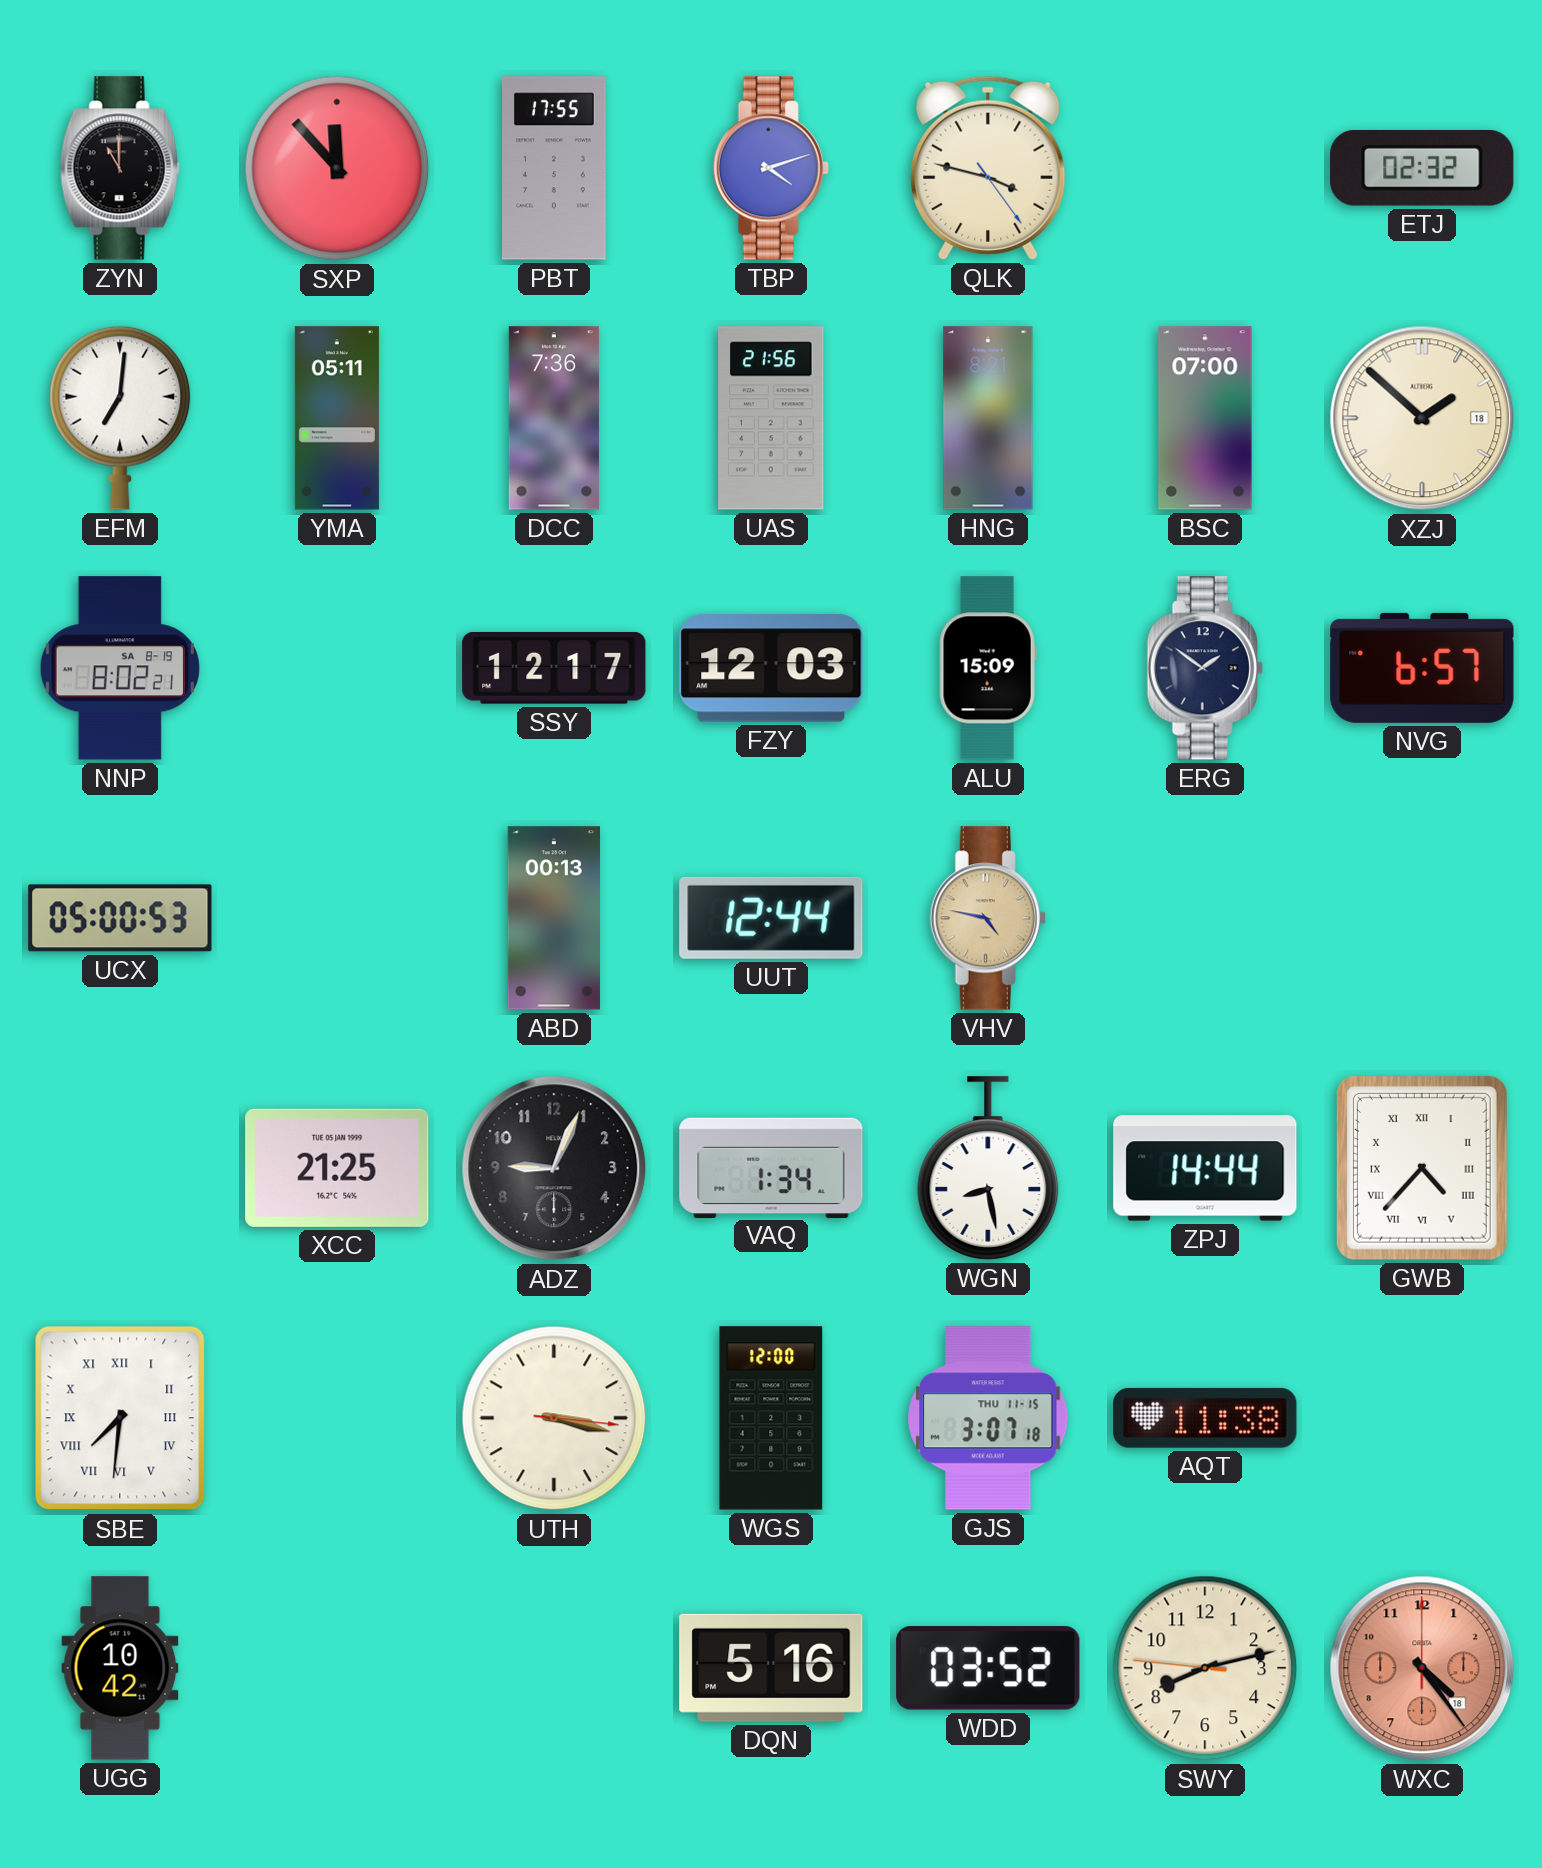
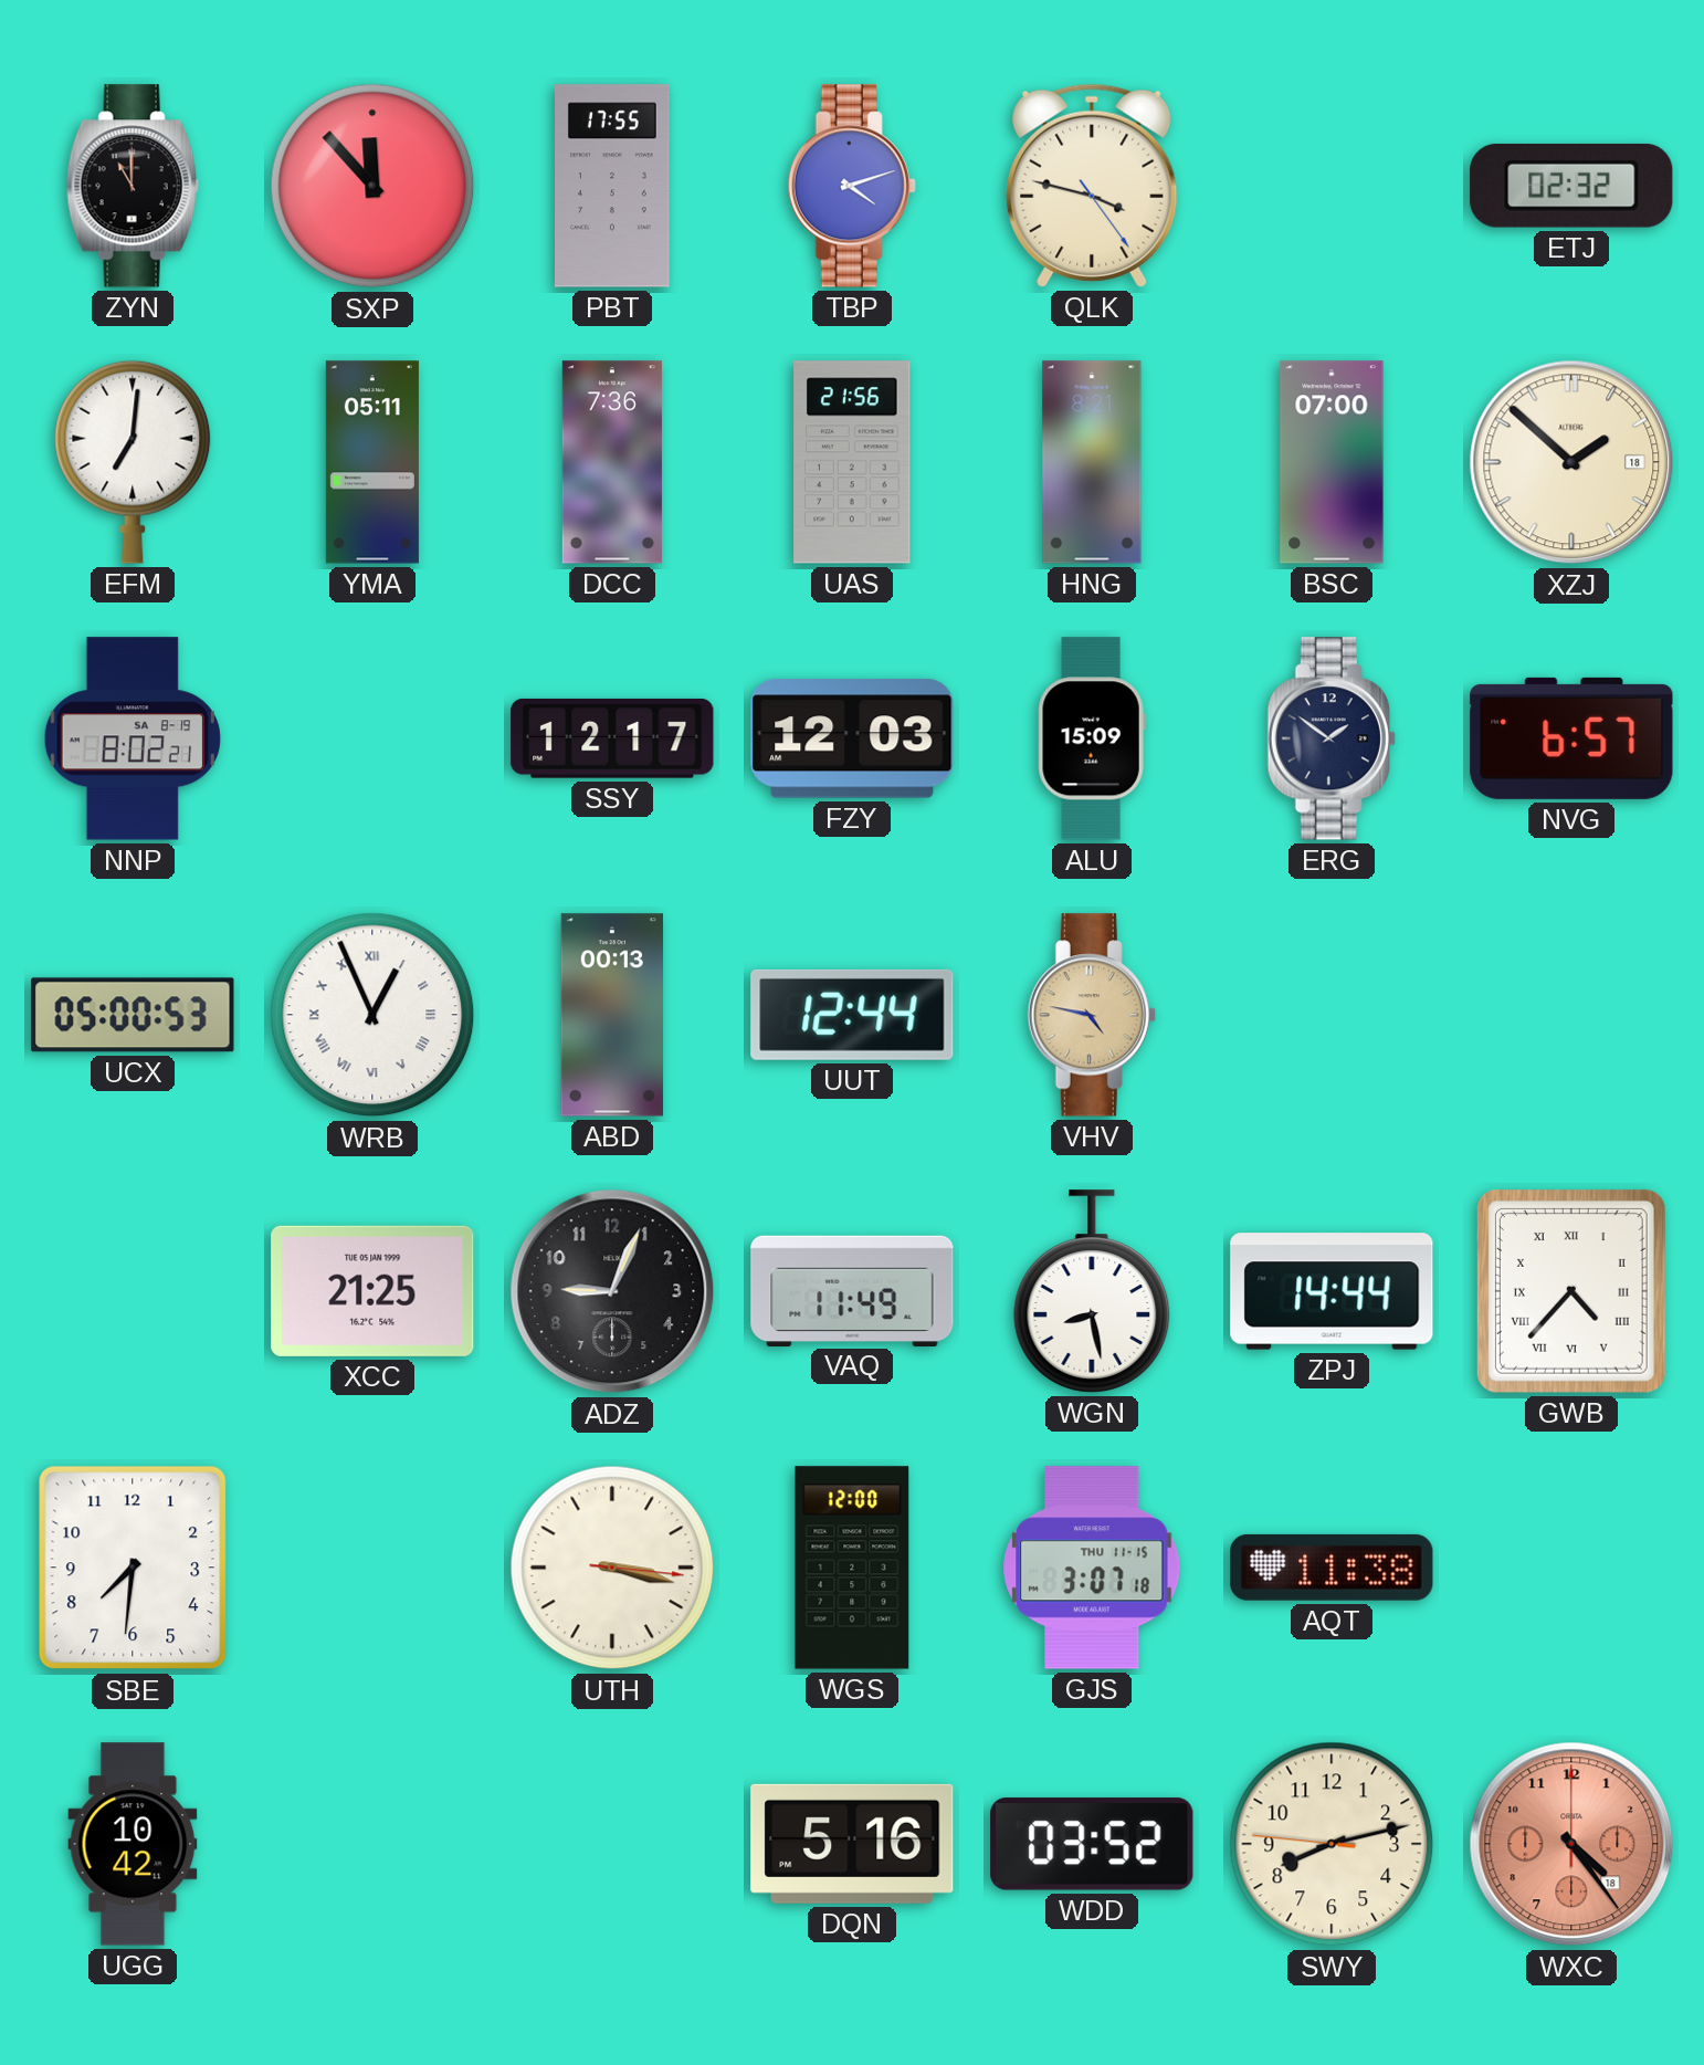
WRB: none -> 12:56
VAQ: 1:34 -> 11:49
SBE numerals: Roman -> Arabic
